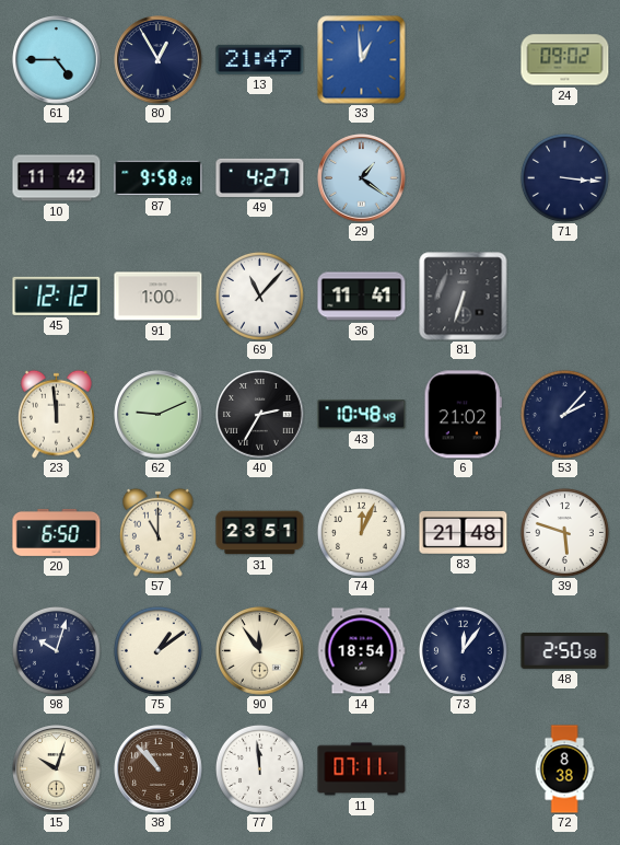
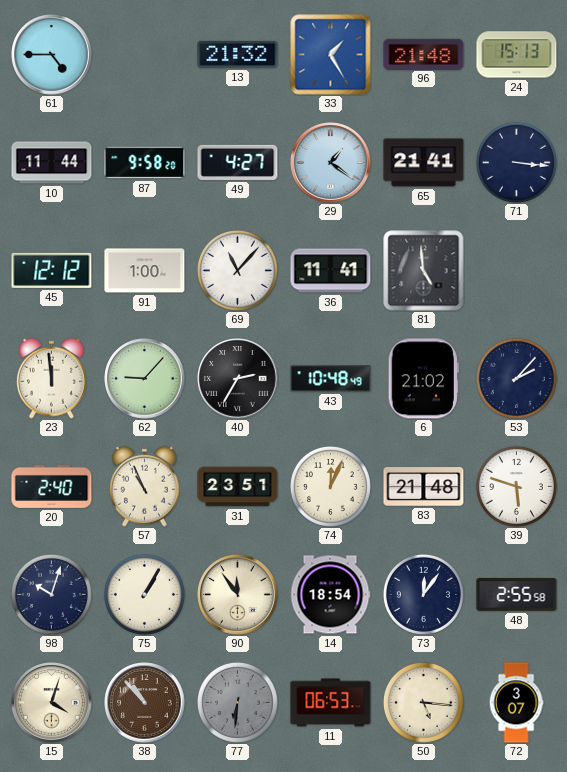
80: 12:55 -> none
13: 21:47 -> 21:32
33: 12:59 -> 1:25
96: none -> 21:48
24: 09:02 -> 15:13
10: 11:42 -> 11:44
65: none -> 21:41
81: 6:33 -> 4:59
62: 9:11 -> 9:07
20: 6:50 -> 2:40
57: 11:00 -> 10:56
75: 1:09 -> 1:05
48: 2:50 -> 2:55
15: 10:03 -> 4:03
77: 11:59 -> 6:31
77 dial: white -> grey
11: 07:11 -> 06:53
50: none -> 5:16
72: 8:38 -> 3:07
